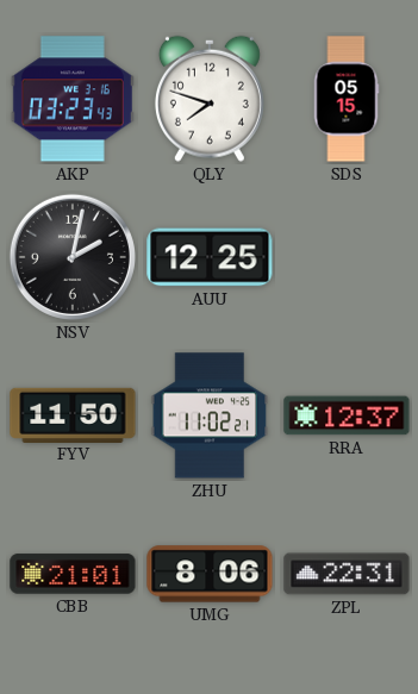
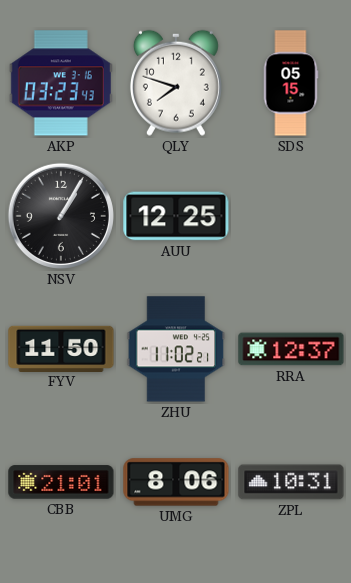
NSV: 2:02 -> 1:05
ZPL: 22:31 -> 10:31
